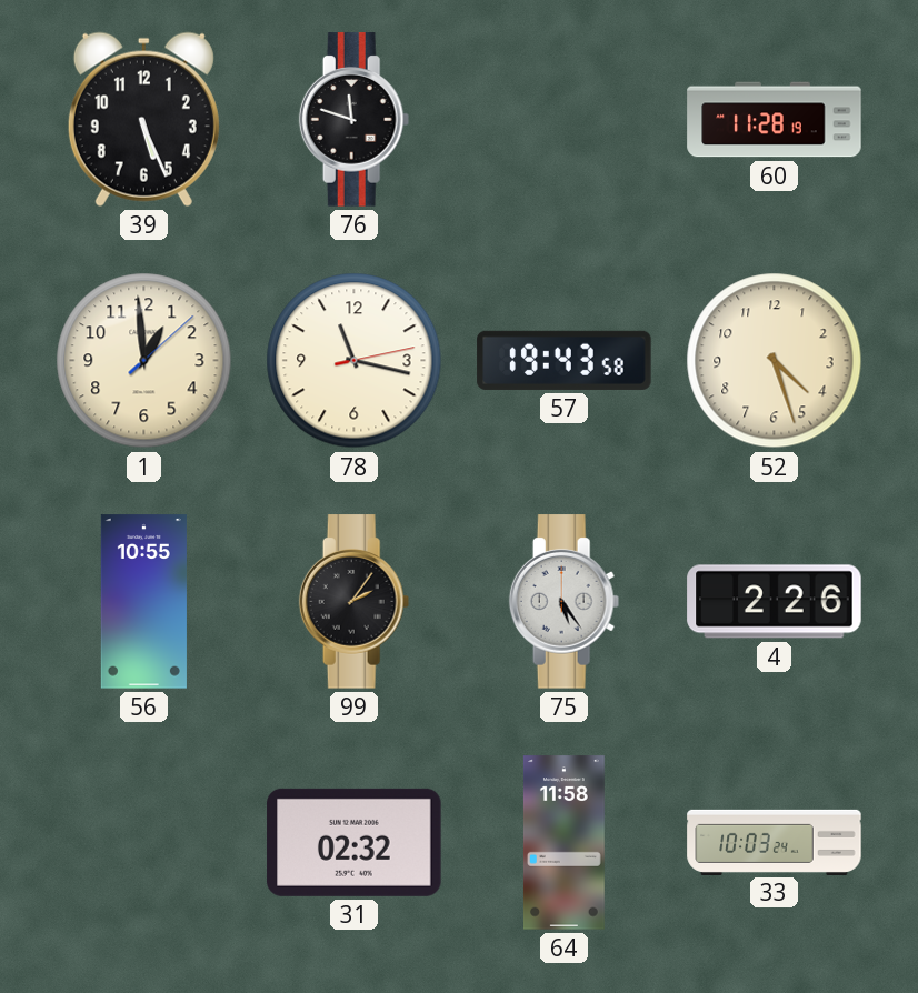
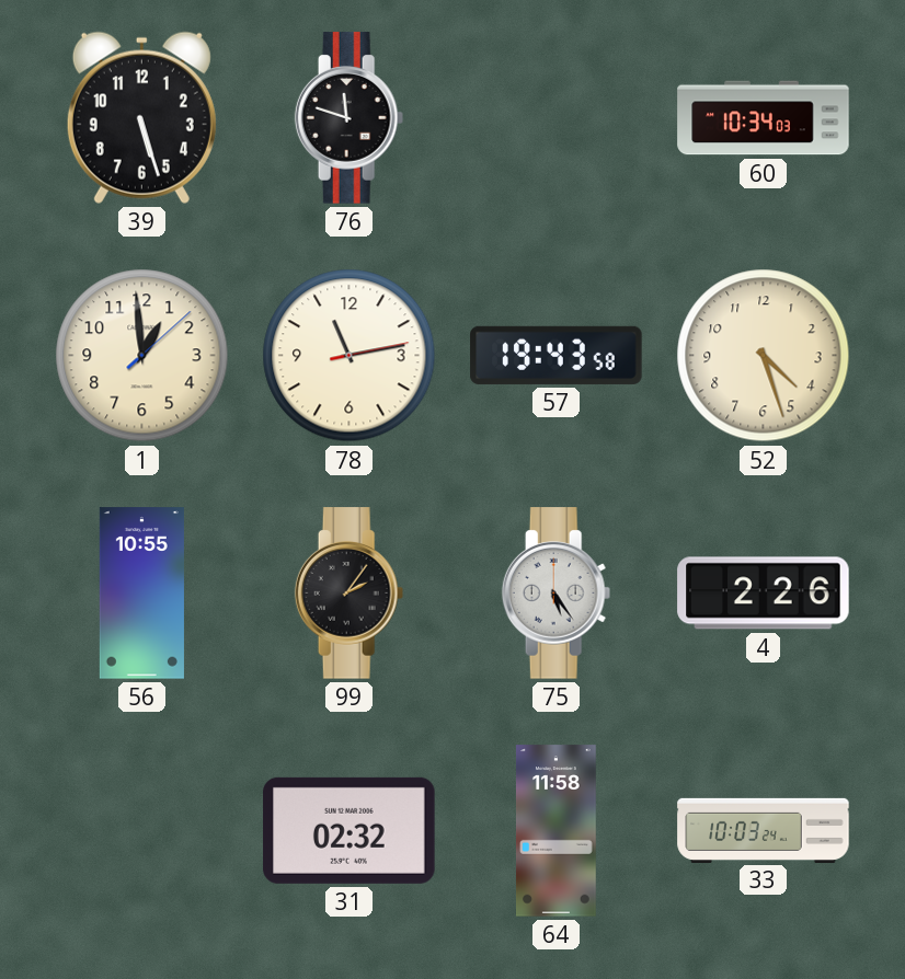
39: 5:26 -> 5:27
60: 11:28 -> 10:34
78: 11:17 -> 11:13
